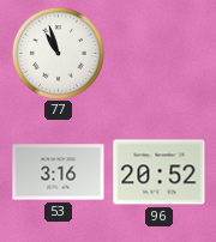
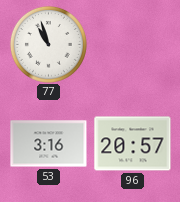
96: 20:52 -> 20:57
